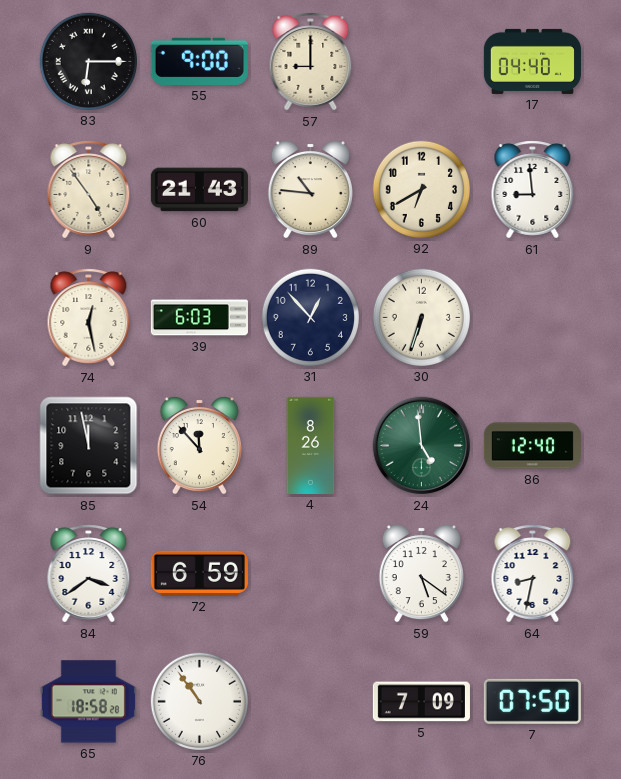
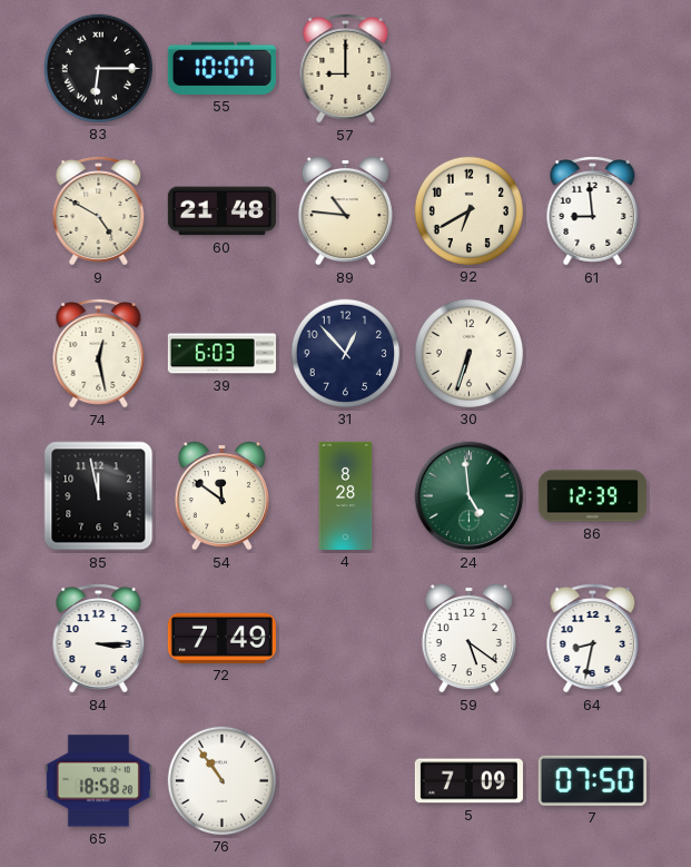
55: 9:00 -> 10:07
17: 04:40 -> none
9: 4:54 -> 4:50
60: 21:43 -> 21:48
54: 11:53 -> 11:51
4: 8:26 -> 8:28
86: 12:40 -> 12:39
84: 3:39 -> 3:15
72: 6:59 -> 7:49
